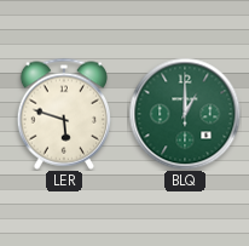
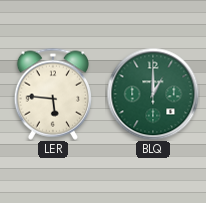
LER: 5:48 -> 5:46
